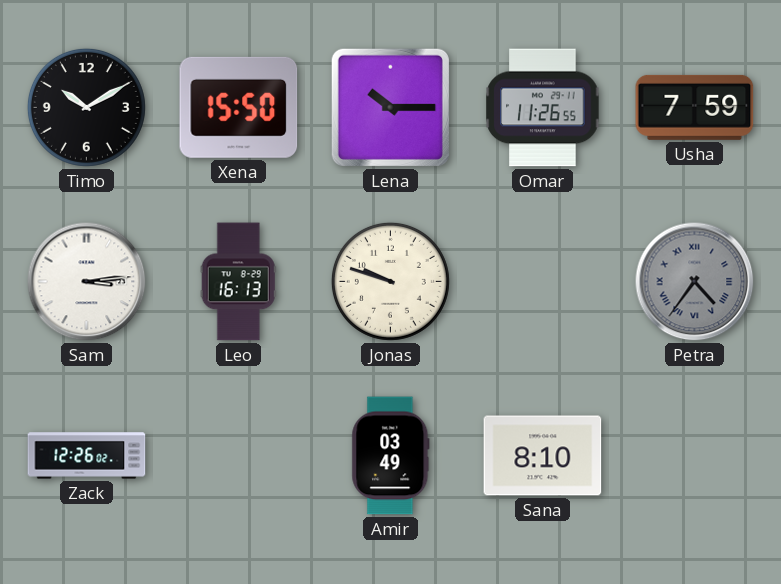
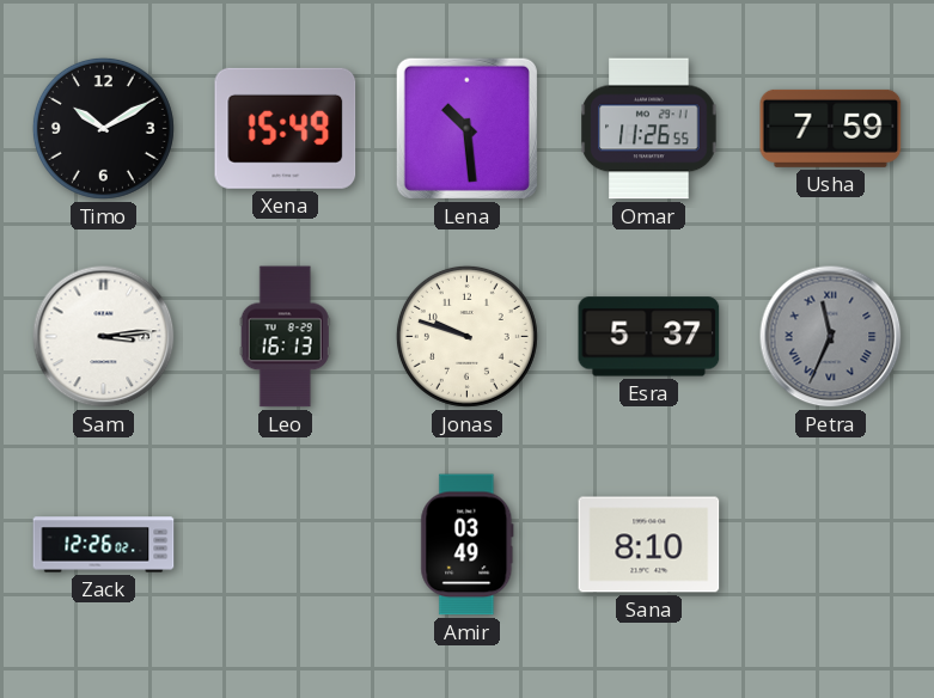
Xena: 15:50 -> 15:49
Lena: 10:15 -> 10:29
Esra: none -> 5:37
Petra: 4:36 -> 11:34
